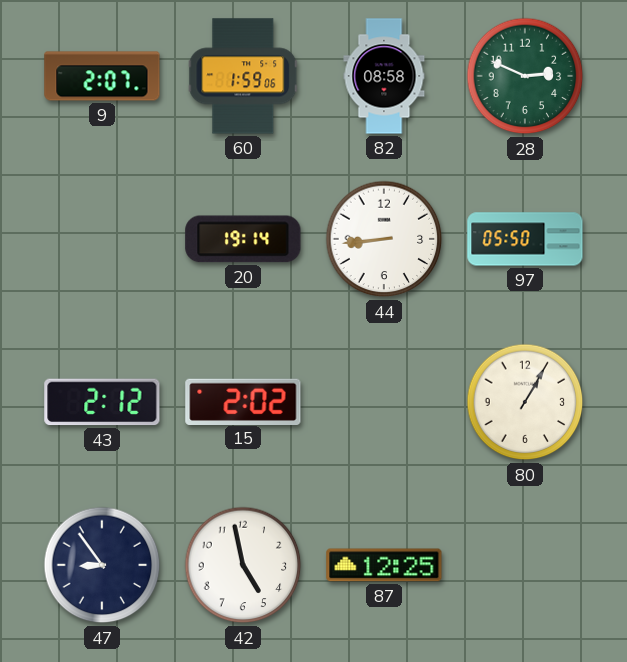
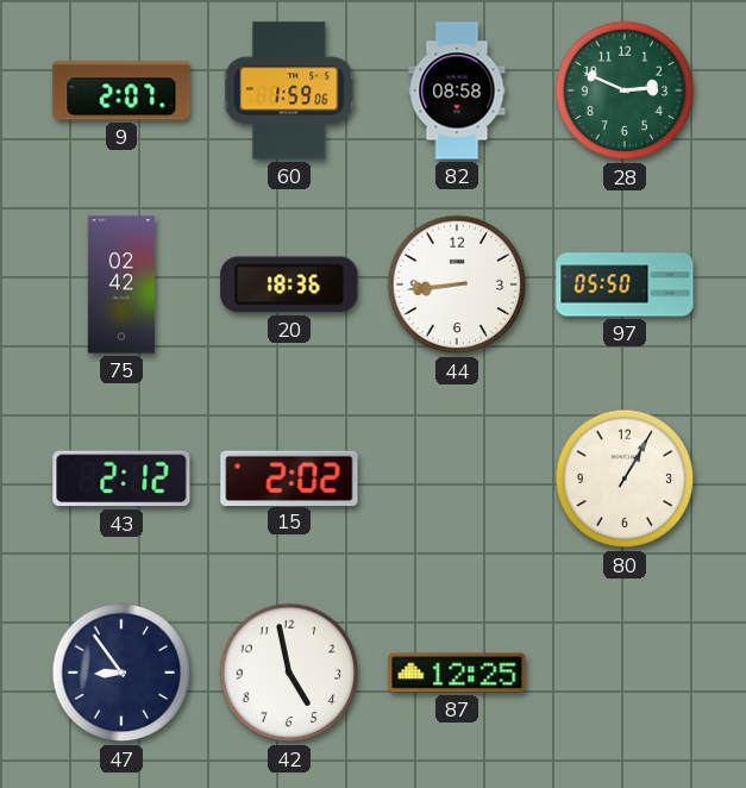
75: none -> 02:42
20: 19:14 -> 18:36
